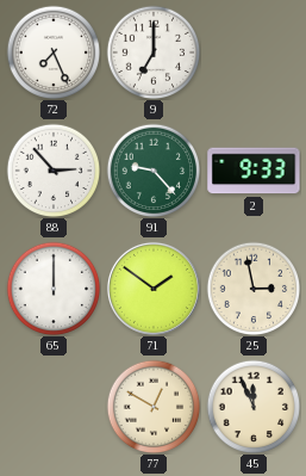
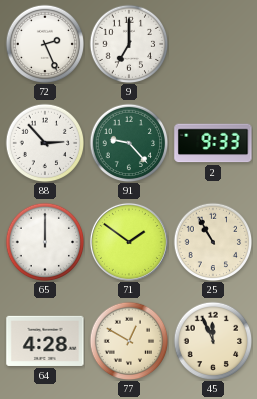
72: 7:26 -> 2:26
25: 2:58 -> 10:55
64: none -> 4:28
